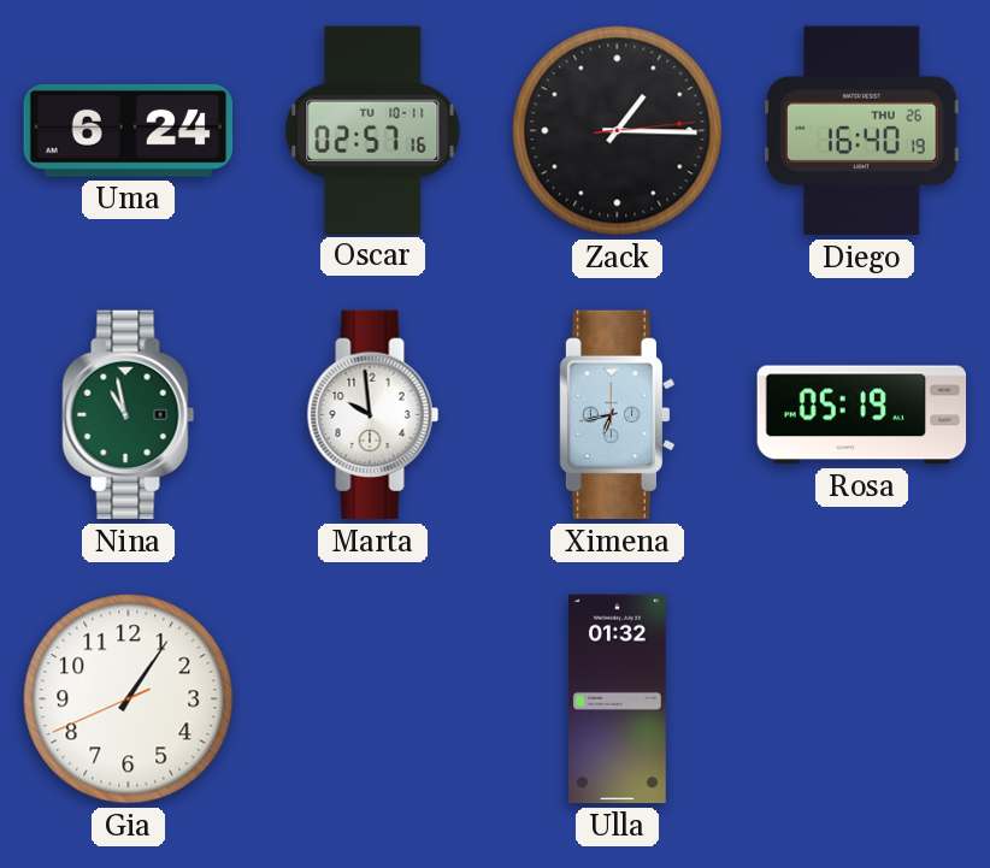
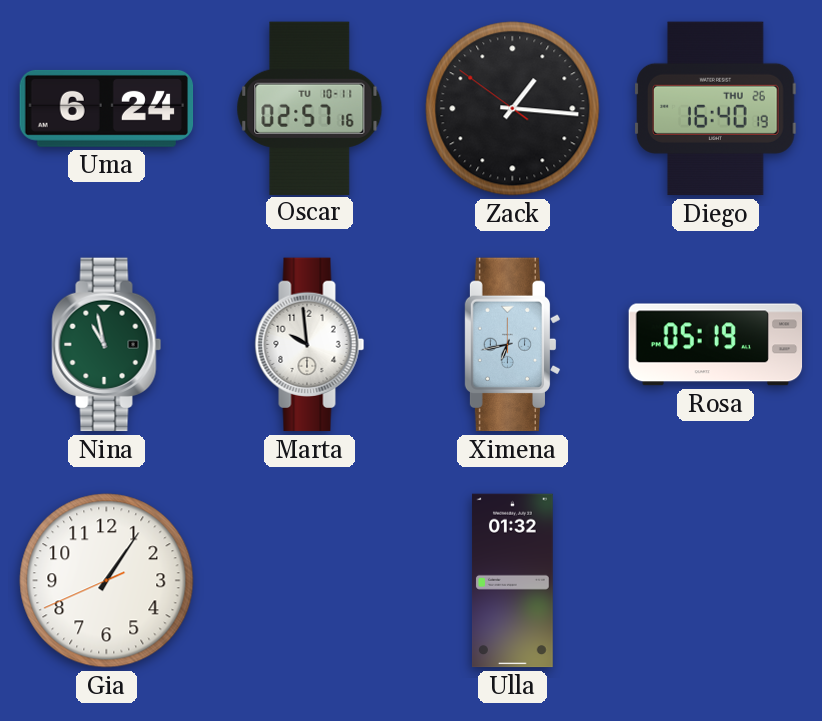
Zack: 1:15:14 -> 1:15:51
